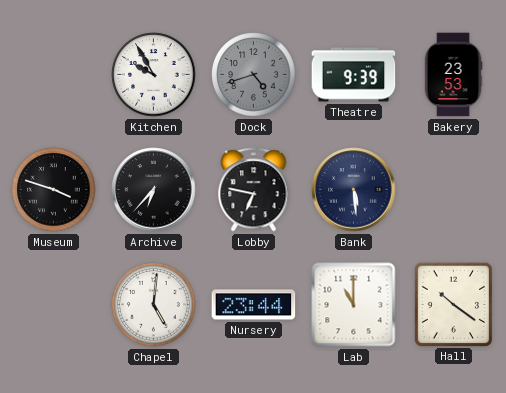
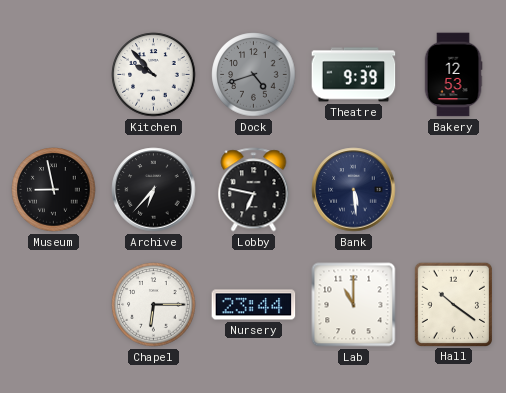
Kitchen: 9:55 -> 9:53
Bakery: 23:53 -> 12:53
Museum: 3:48 -> 8:58
Chapel: 5:01 -> 6:15
